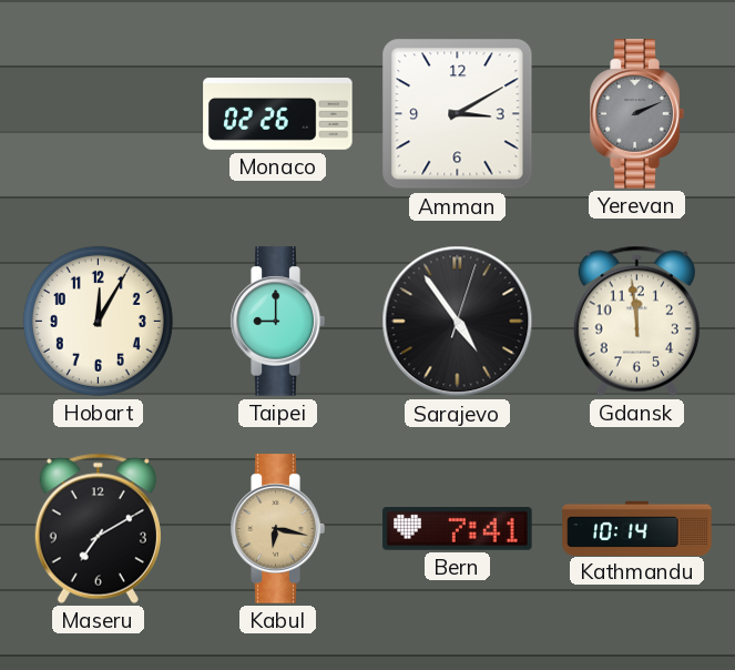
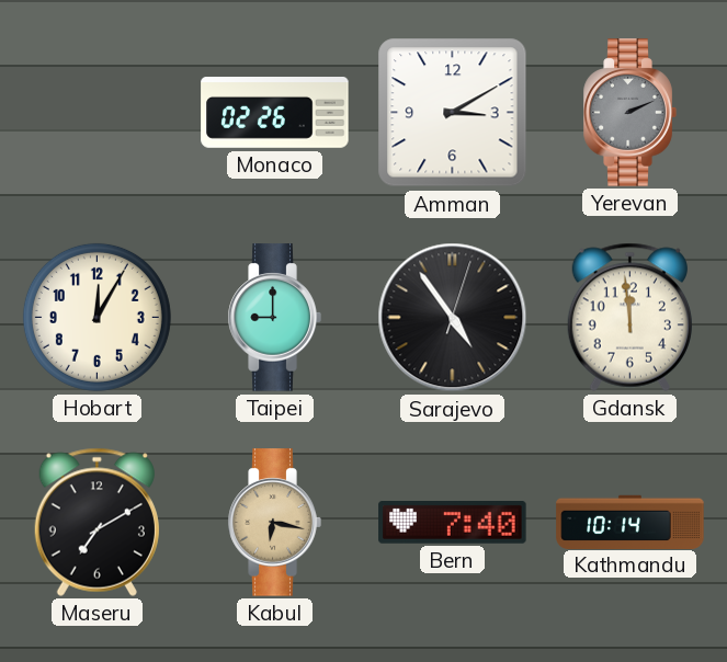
Bern: 7:41 -> 7:40
